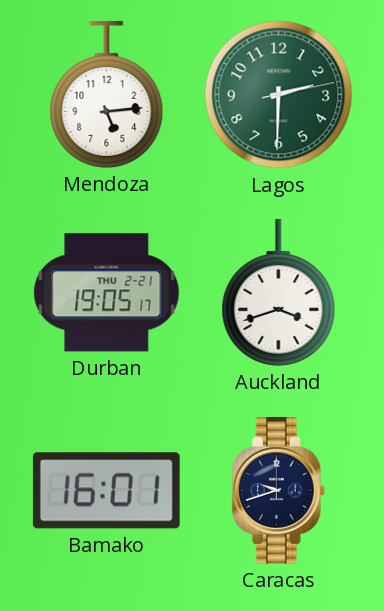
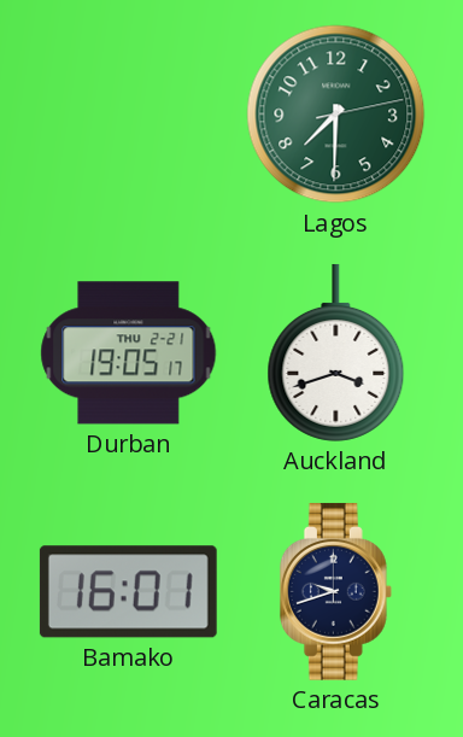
Mendoza: 5:14 -> none
Lagos: 2:30 -> 7:30
